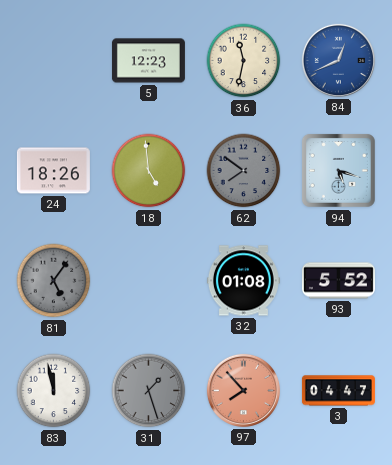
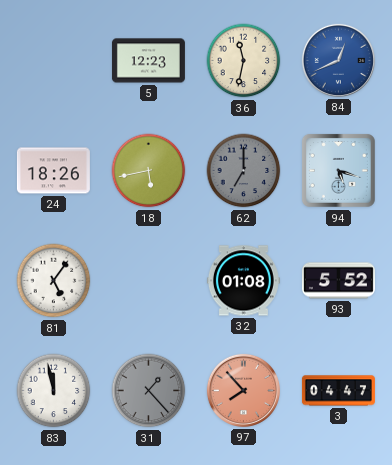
18: 4:59 -> 5:43
62: 7:51 -> 7:00
81 dial: grey -> white
31: 1:27 -> 1:23
